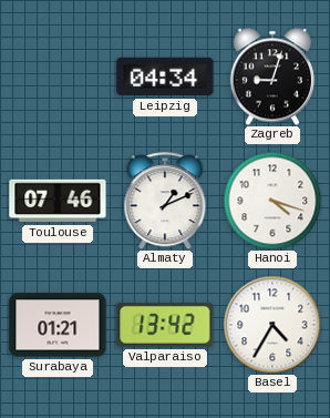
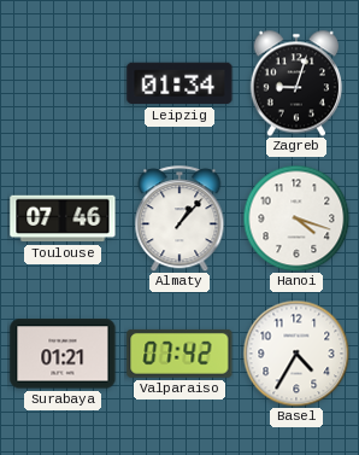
Leipzig: 04:34 -> 01:34
Almaty: 1:11 -> 1:07
Valparaiso: 13:42 -> 07:42
